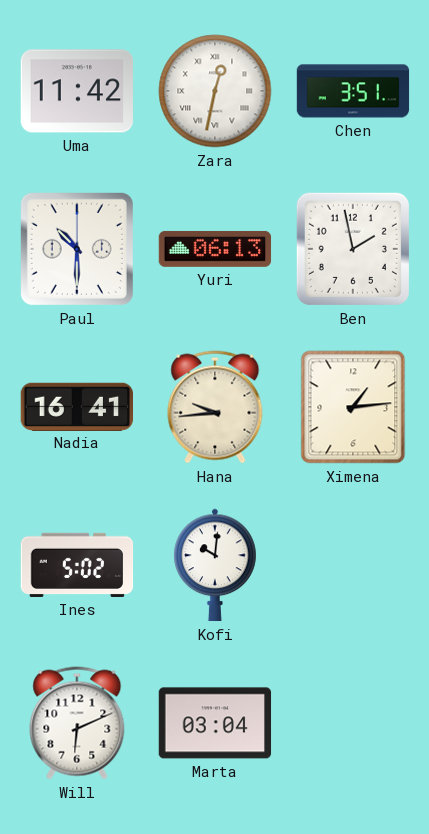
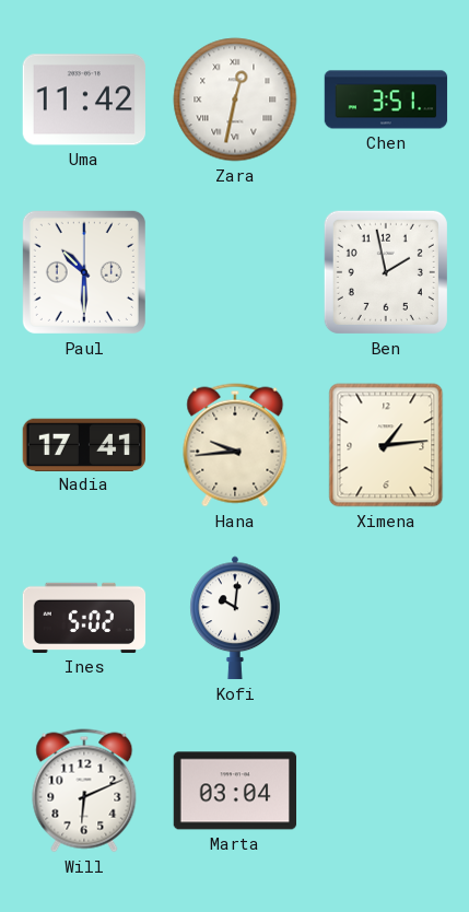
Yuri: 06:13 -> none
Nadia: 16:41 -> 17:41
